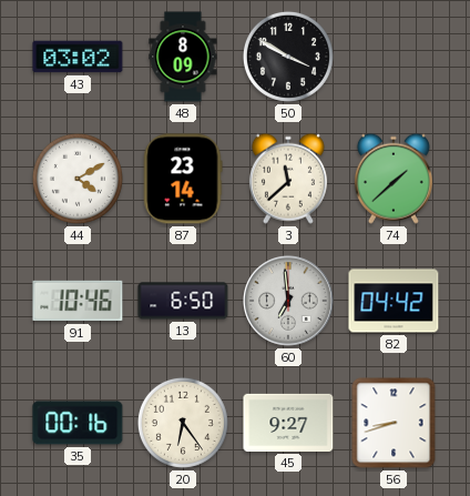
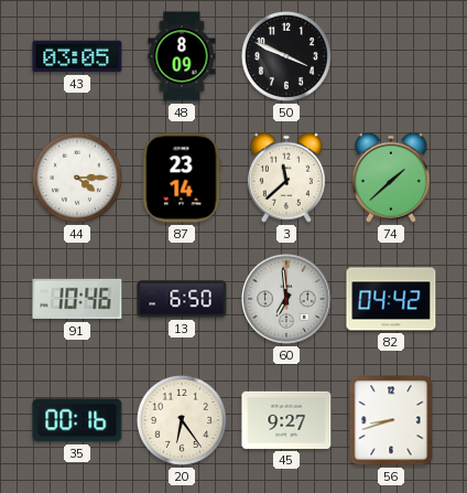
43: 03:02 -> 03:05
50: 3:50 -> 3:49
44: 4:10 -> 4:15
